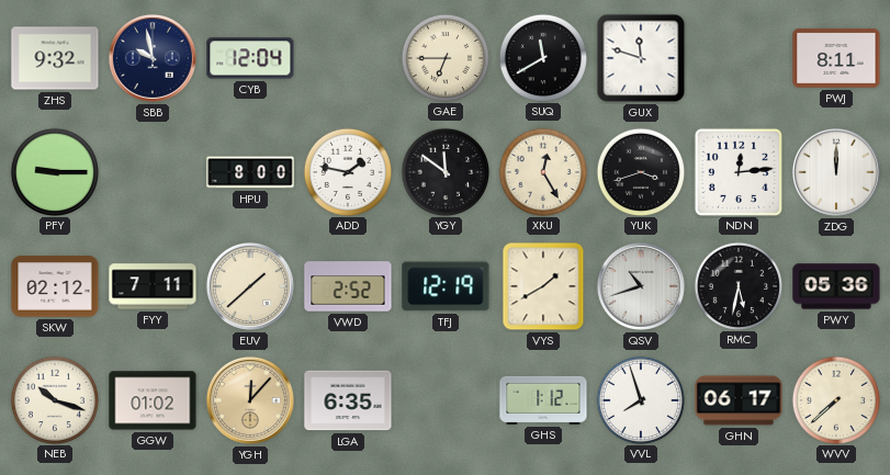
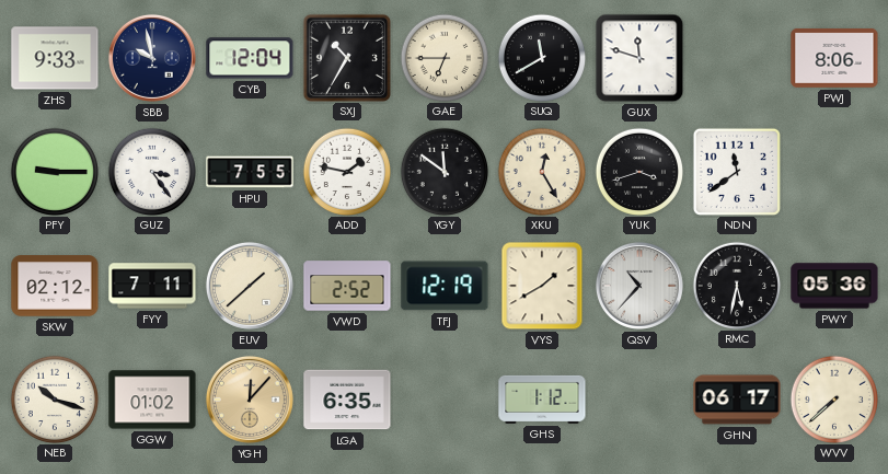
ZHS: 9:32 -> 9:33
SXJ: none -> 10:35
PWJ: 8:11 -> 8:06
GUZ: none -> 3:24
HPU: 8:00 -> 7:55
NDN: 12:14 -> 11:39
ZDG: 12:00 -> none
QSV: 10:42 -> 10:37
VVL: 7:57 -> none
